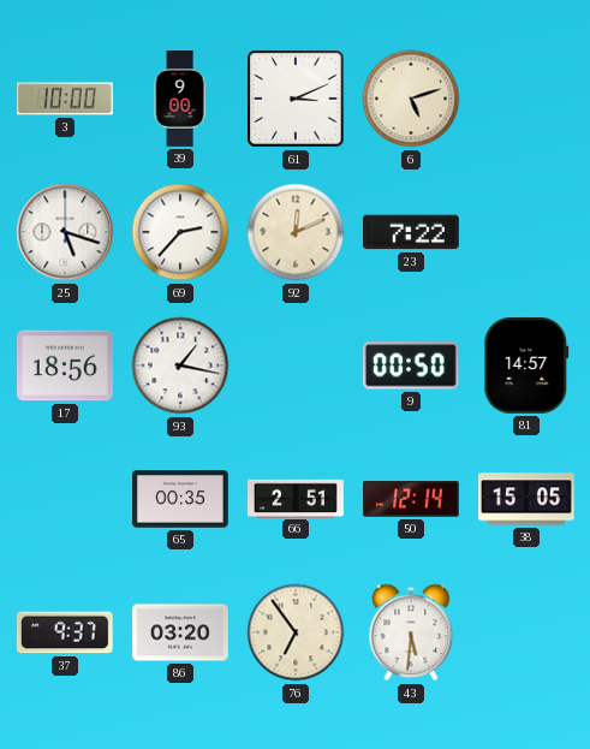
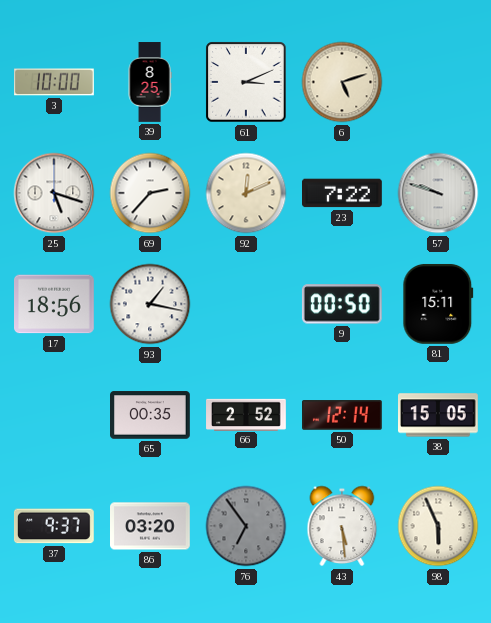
39: 9:00 -> 8:25
57: none -> 9:48
81: 14:57 -> 15:11
66: 2:51 -> 2:52
76 dial: cream -> grey
43: 5:31 -> 5:29
98: none -> 5:56
